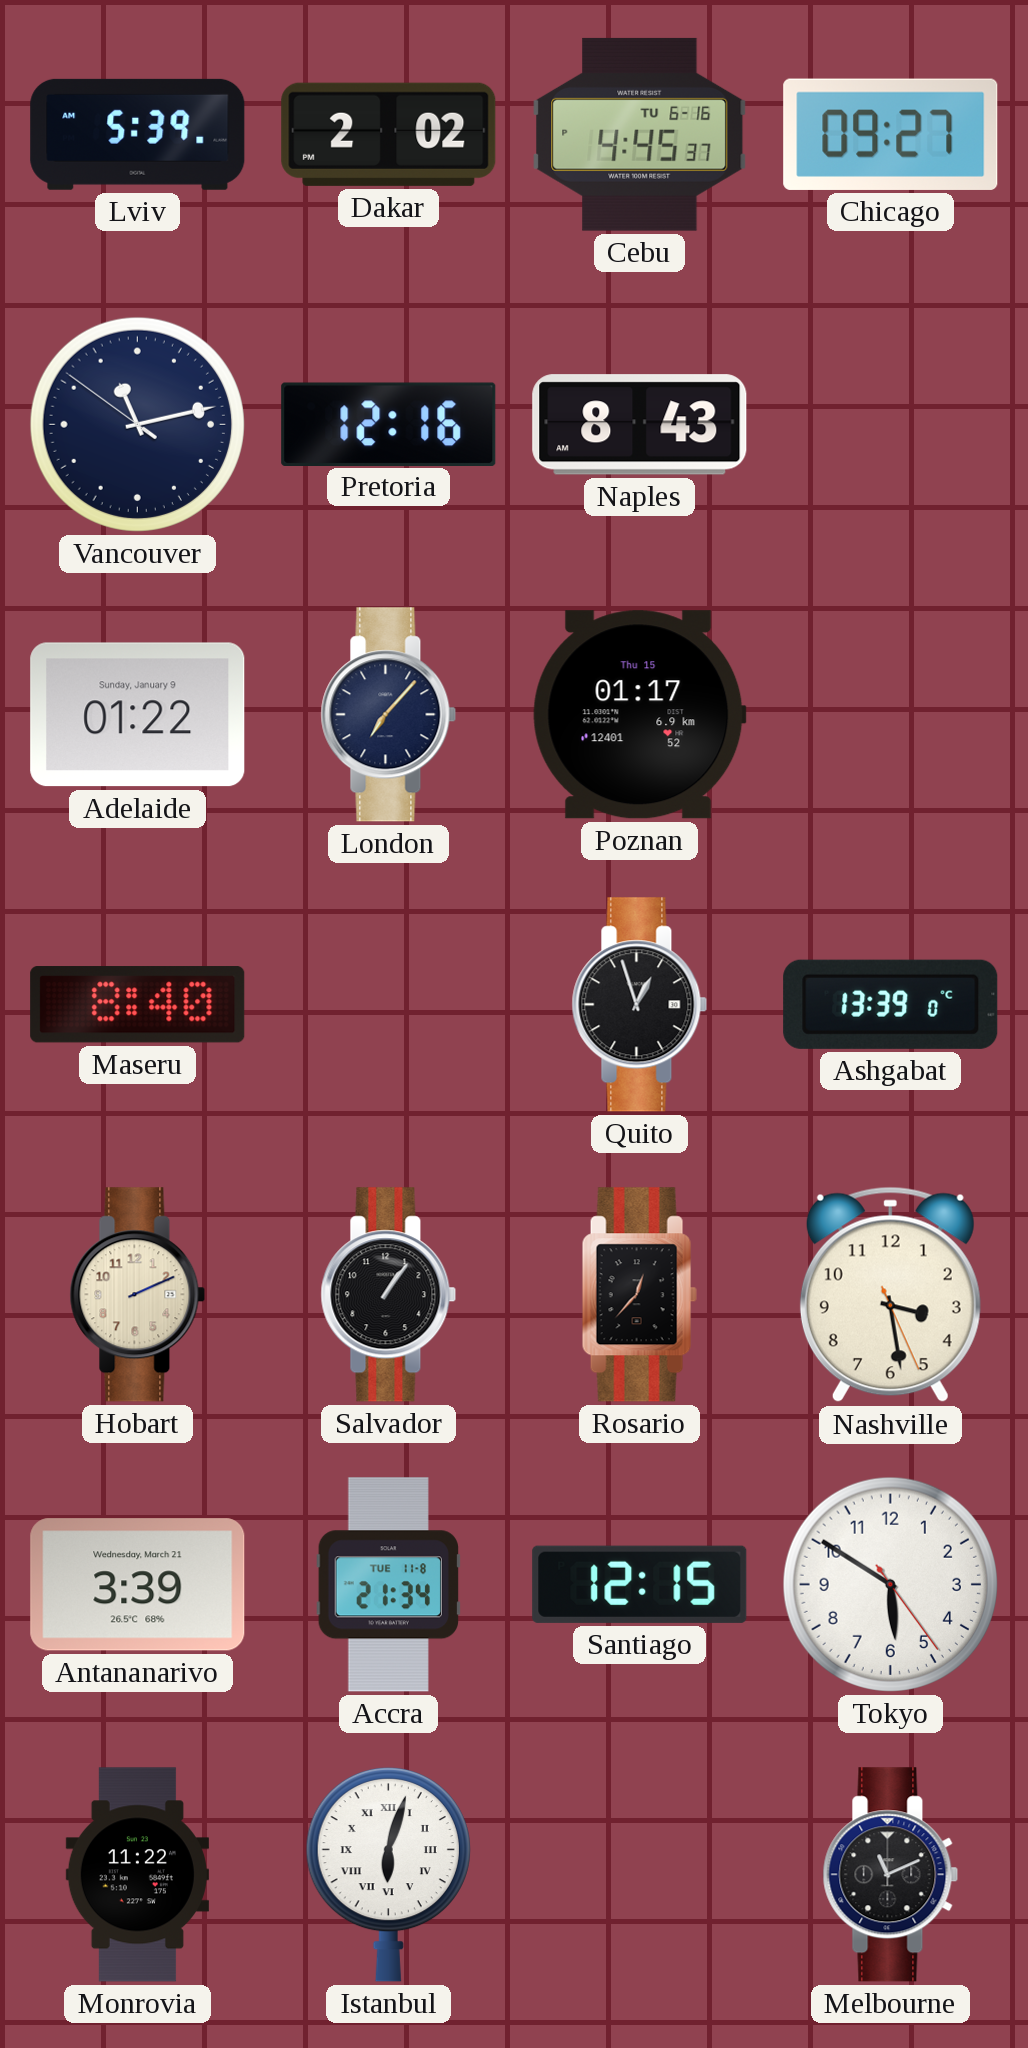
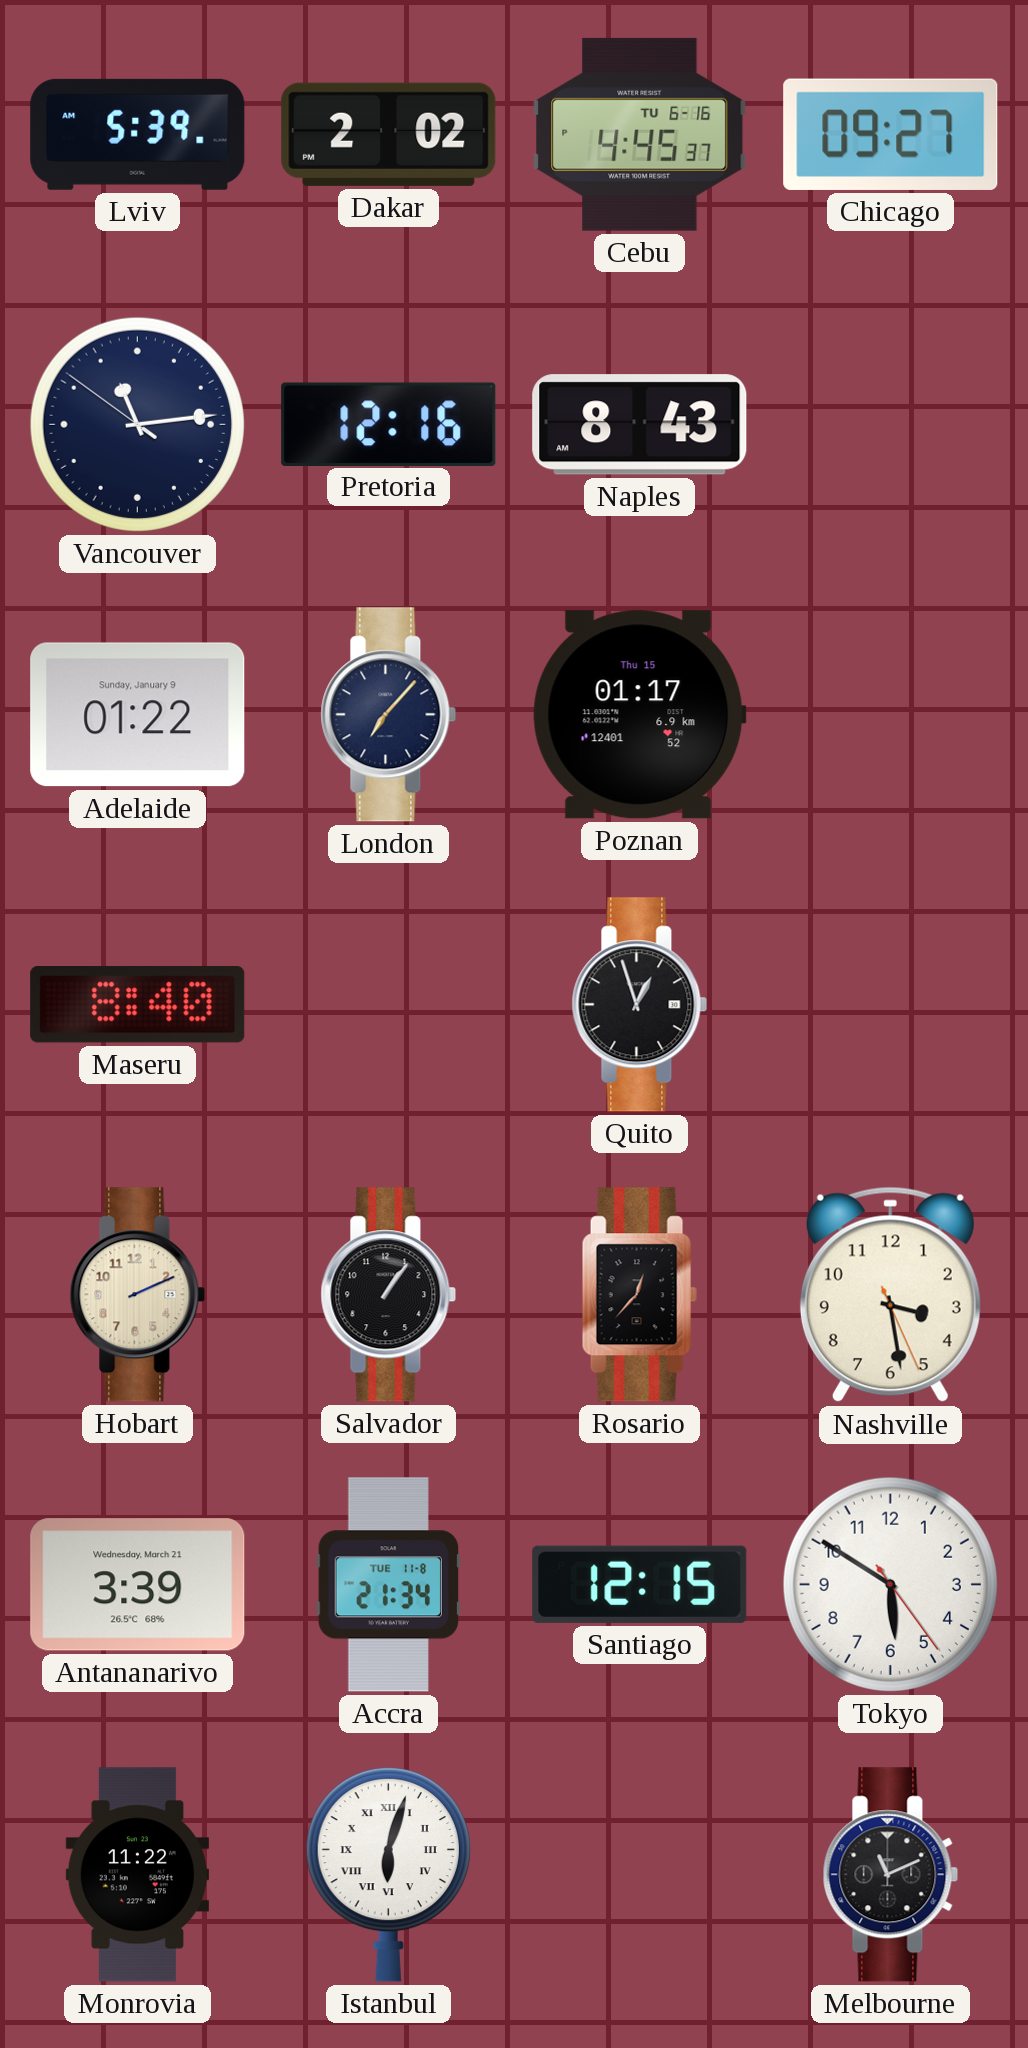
Vancouver: 11:12 -> 11:13
Ashgabat: 13:39 -> none
